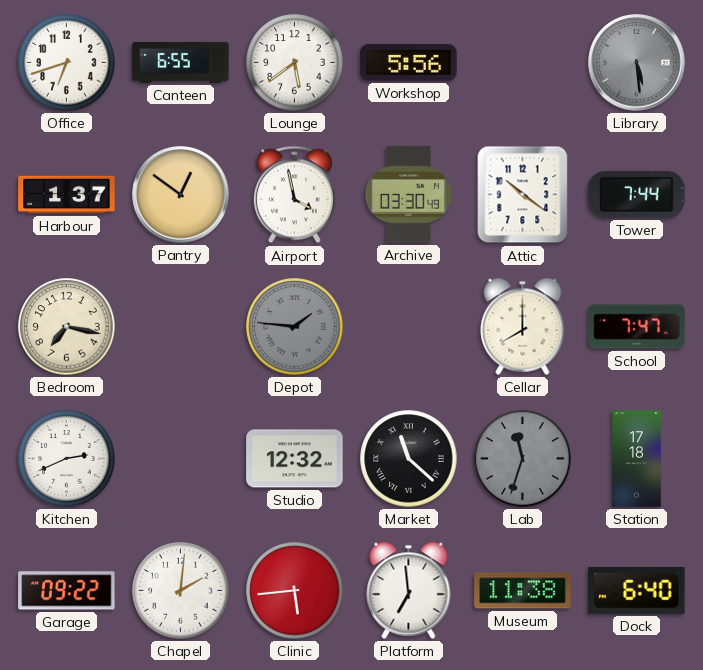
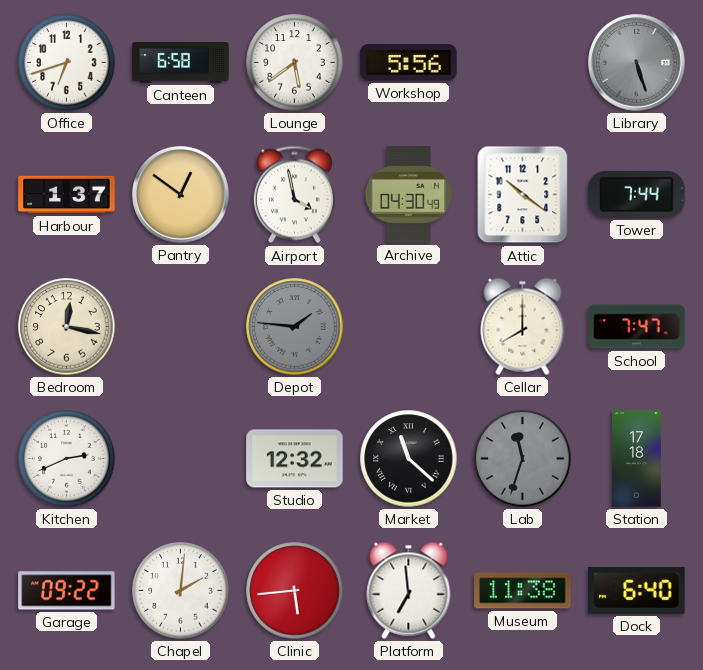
Canteen: 6:55 -> 6:58
Library: 5:29 -> 5:27
Archive: 03:30 -> 04:30
Bedroom: 7:17 -> 12:17
